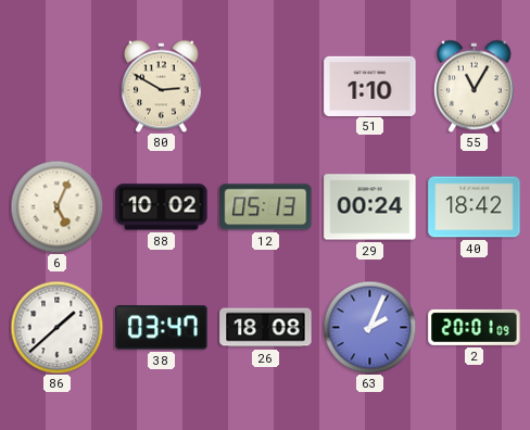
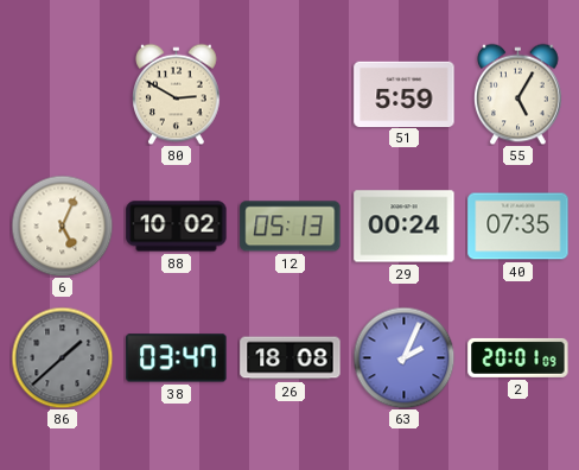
51: 1:10 -> 5:59
55: 11:05 -> 5:05
40: 18:42 -> 07:35
86 dial: white -> grey
